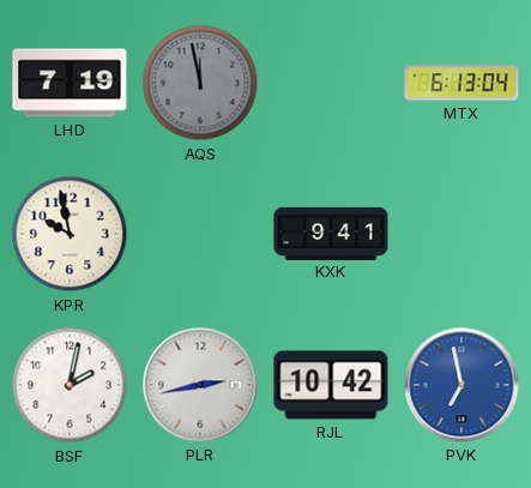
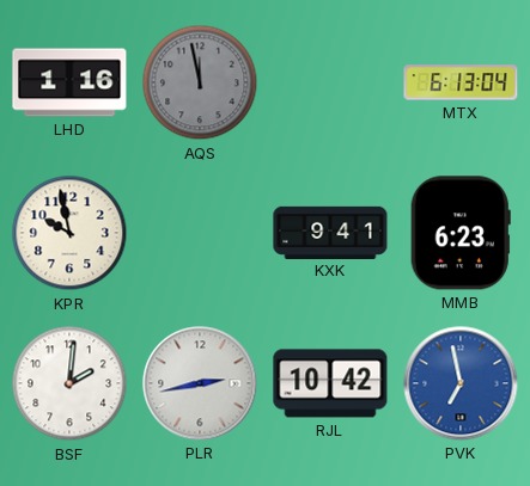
LHD: 7:19 -> 1:16
MMB: none -> 6:23
BSF: 2:02 -> 2:01
